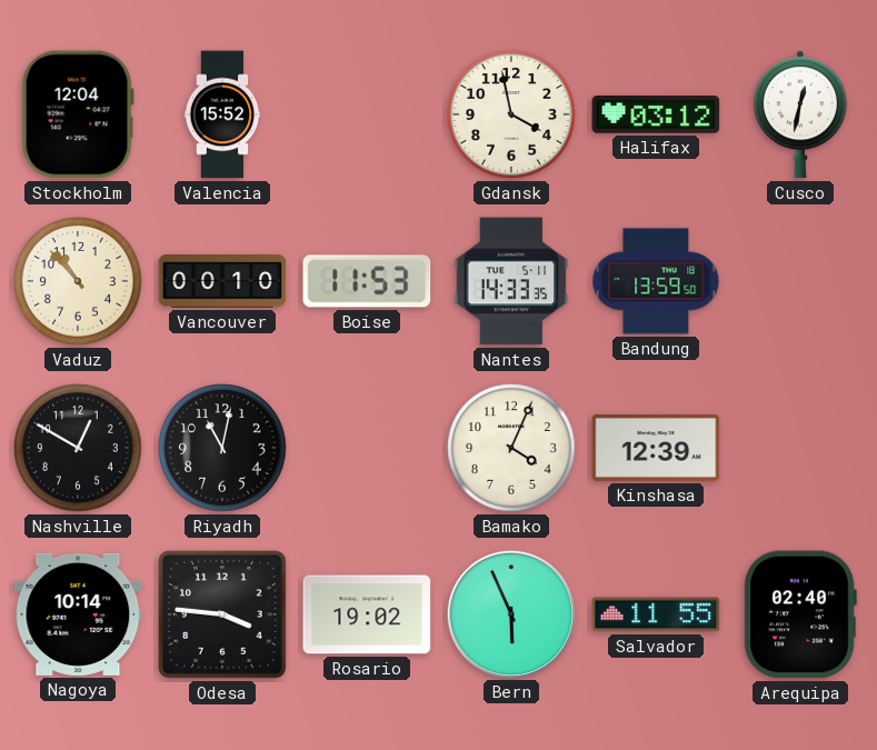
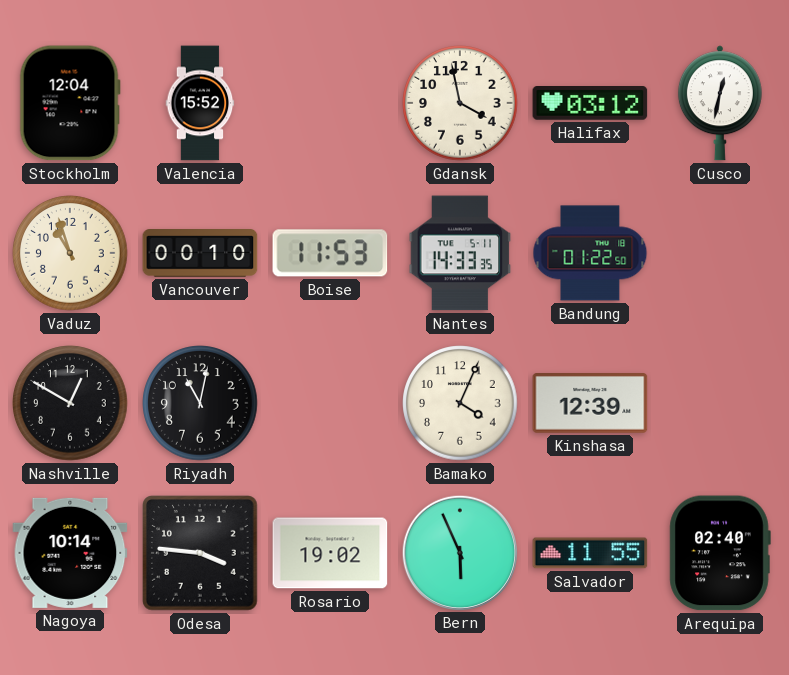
Vaduz: 10:53 -> 10:57
Bandung: 13:59 -> 01:22
